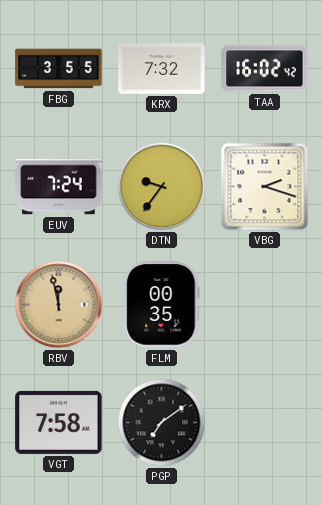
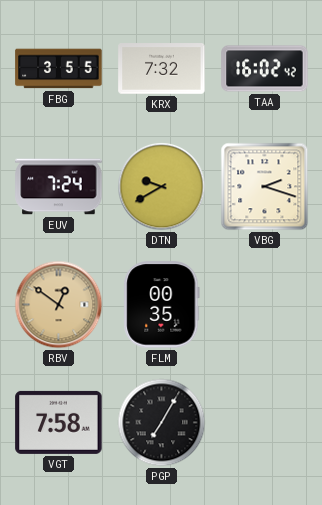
DTN: 9:36 -> 9:40
RBV: 11:58 -> 12:51
PGP: 7:09 -> 7:05
